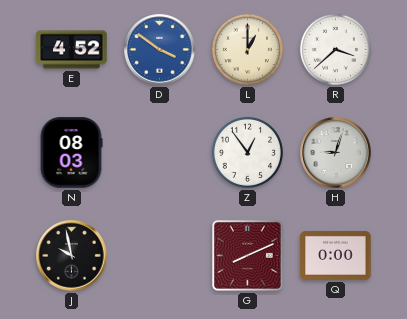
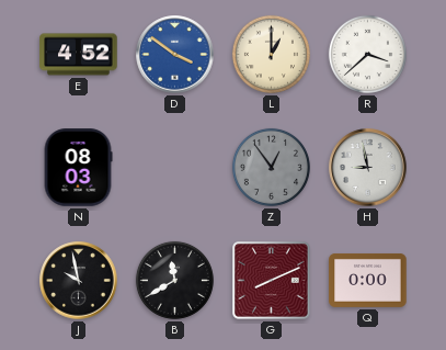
Z dial: white -> grey
H: 9:03 -> 8:58
B: none -> 11:40
